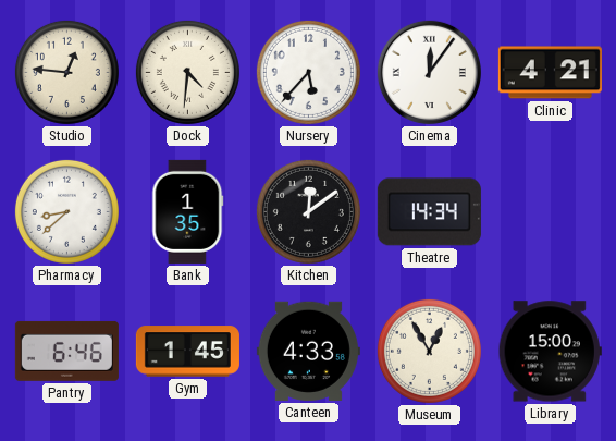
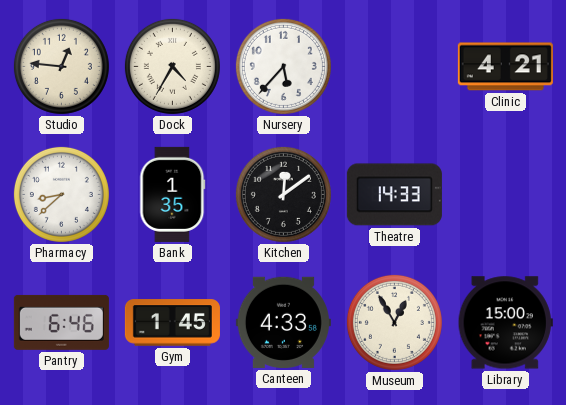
Dock: 4:31 -> 4:35
Cinema: 12:06 -> none
Theatre: 14:34 -> 14:33
